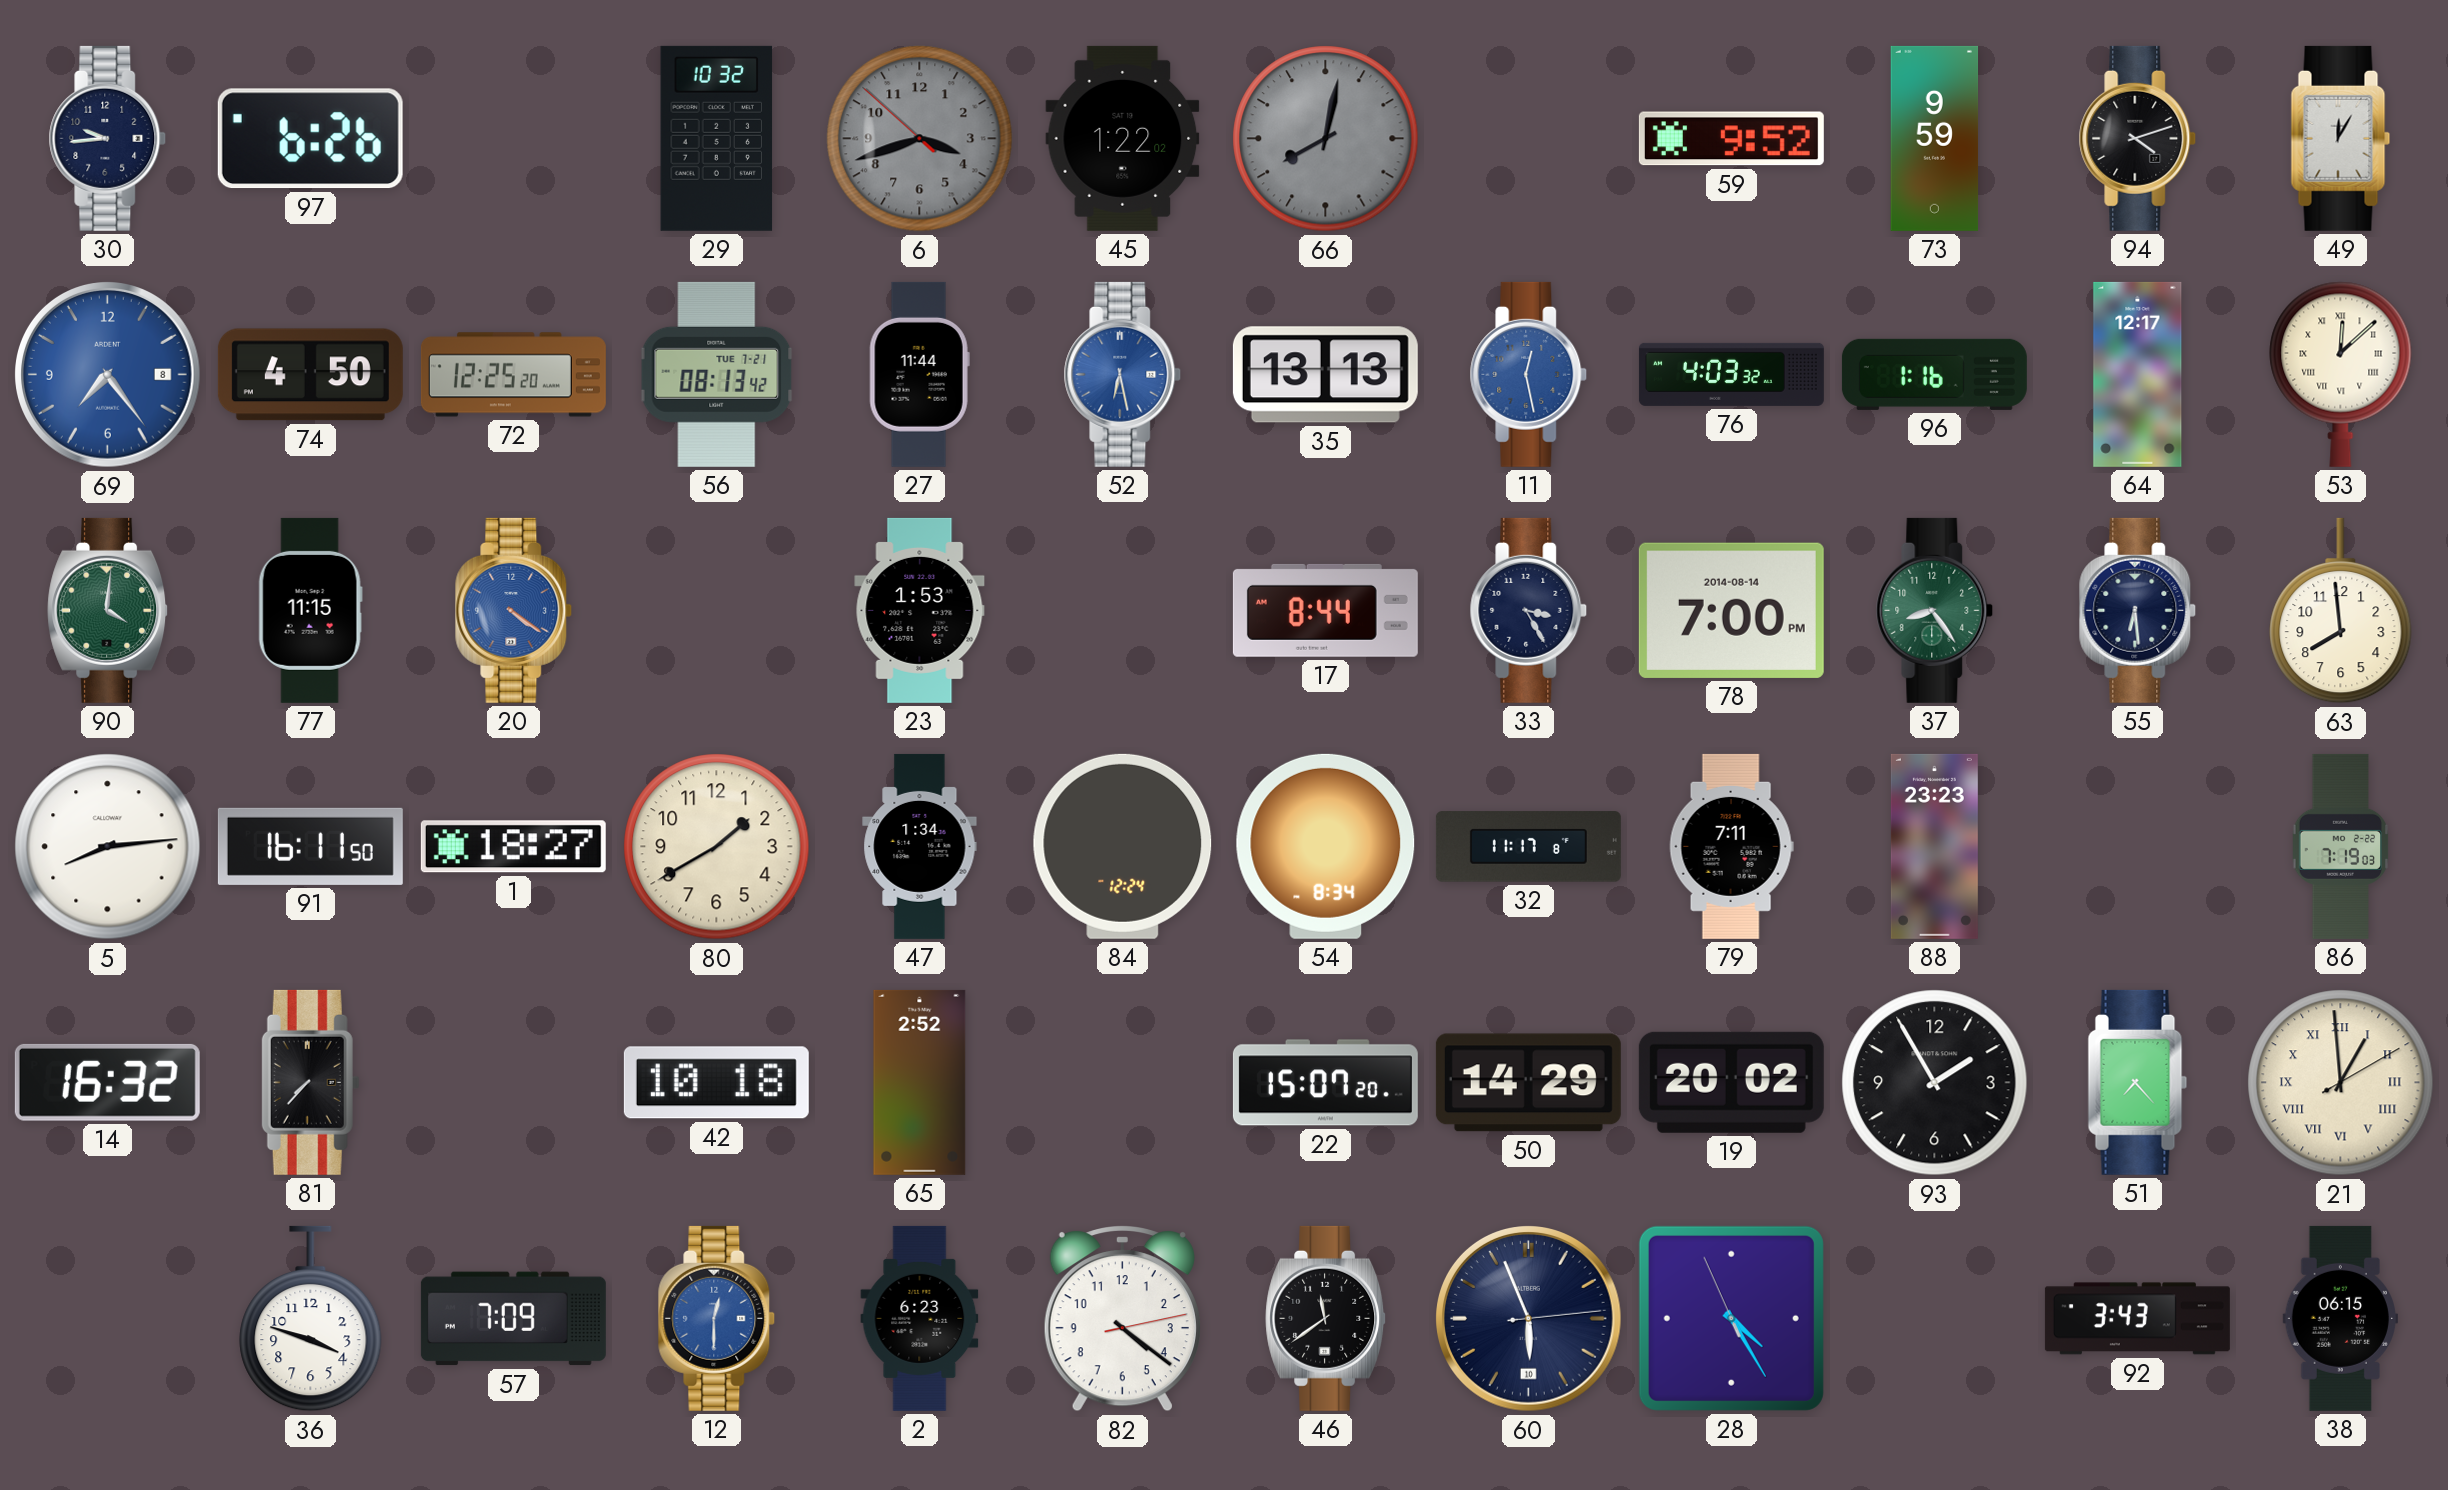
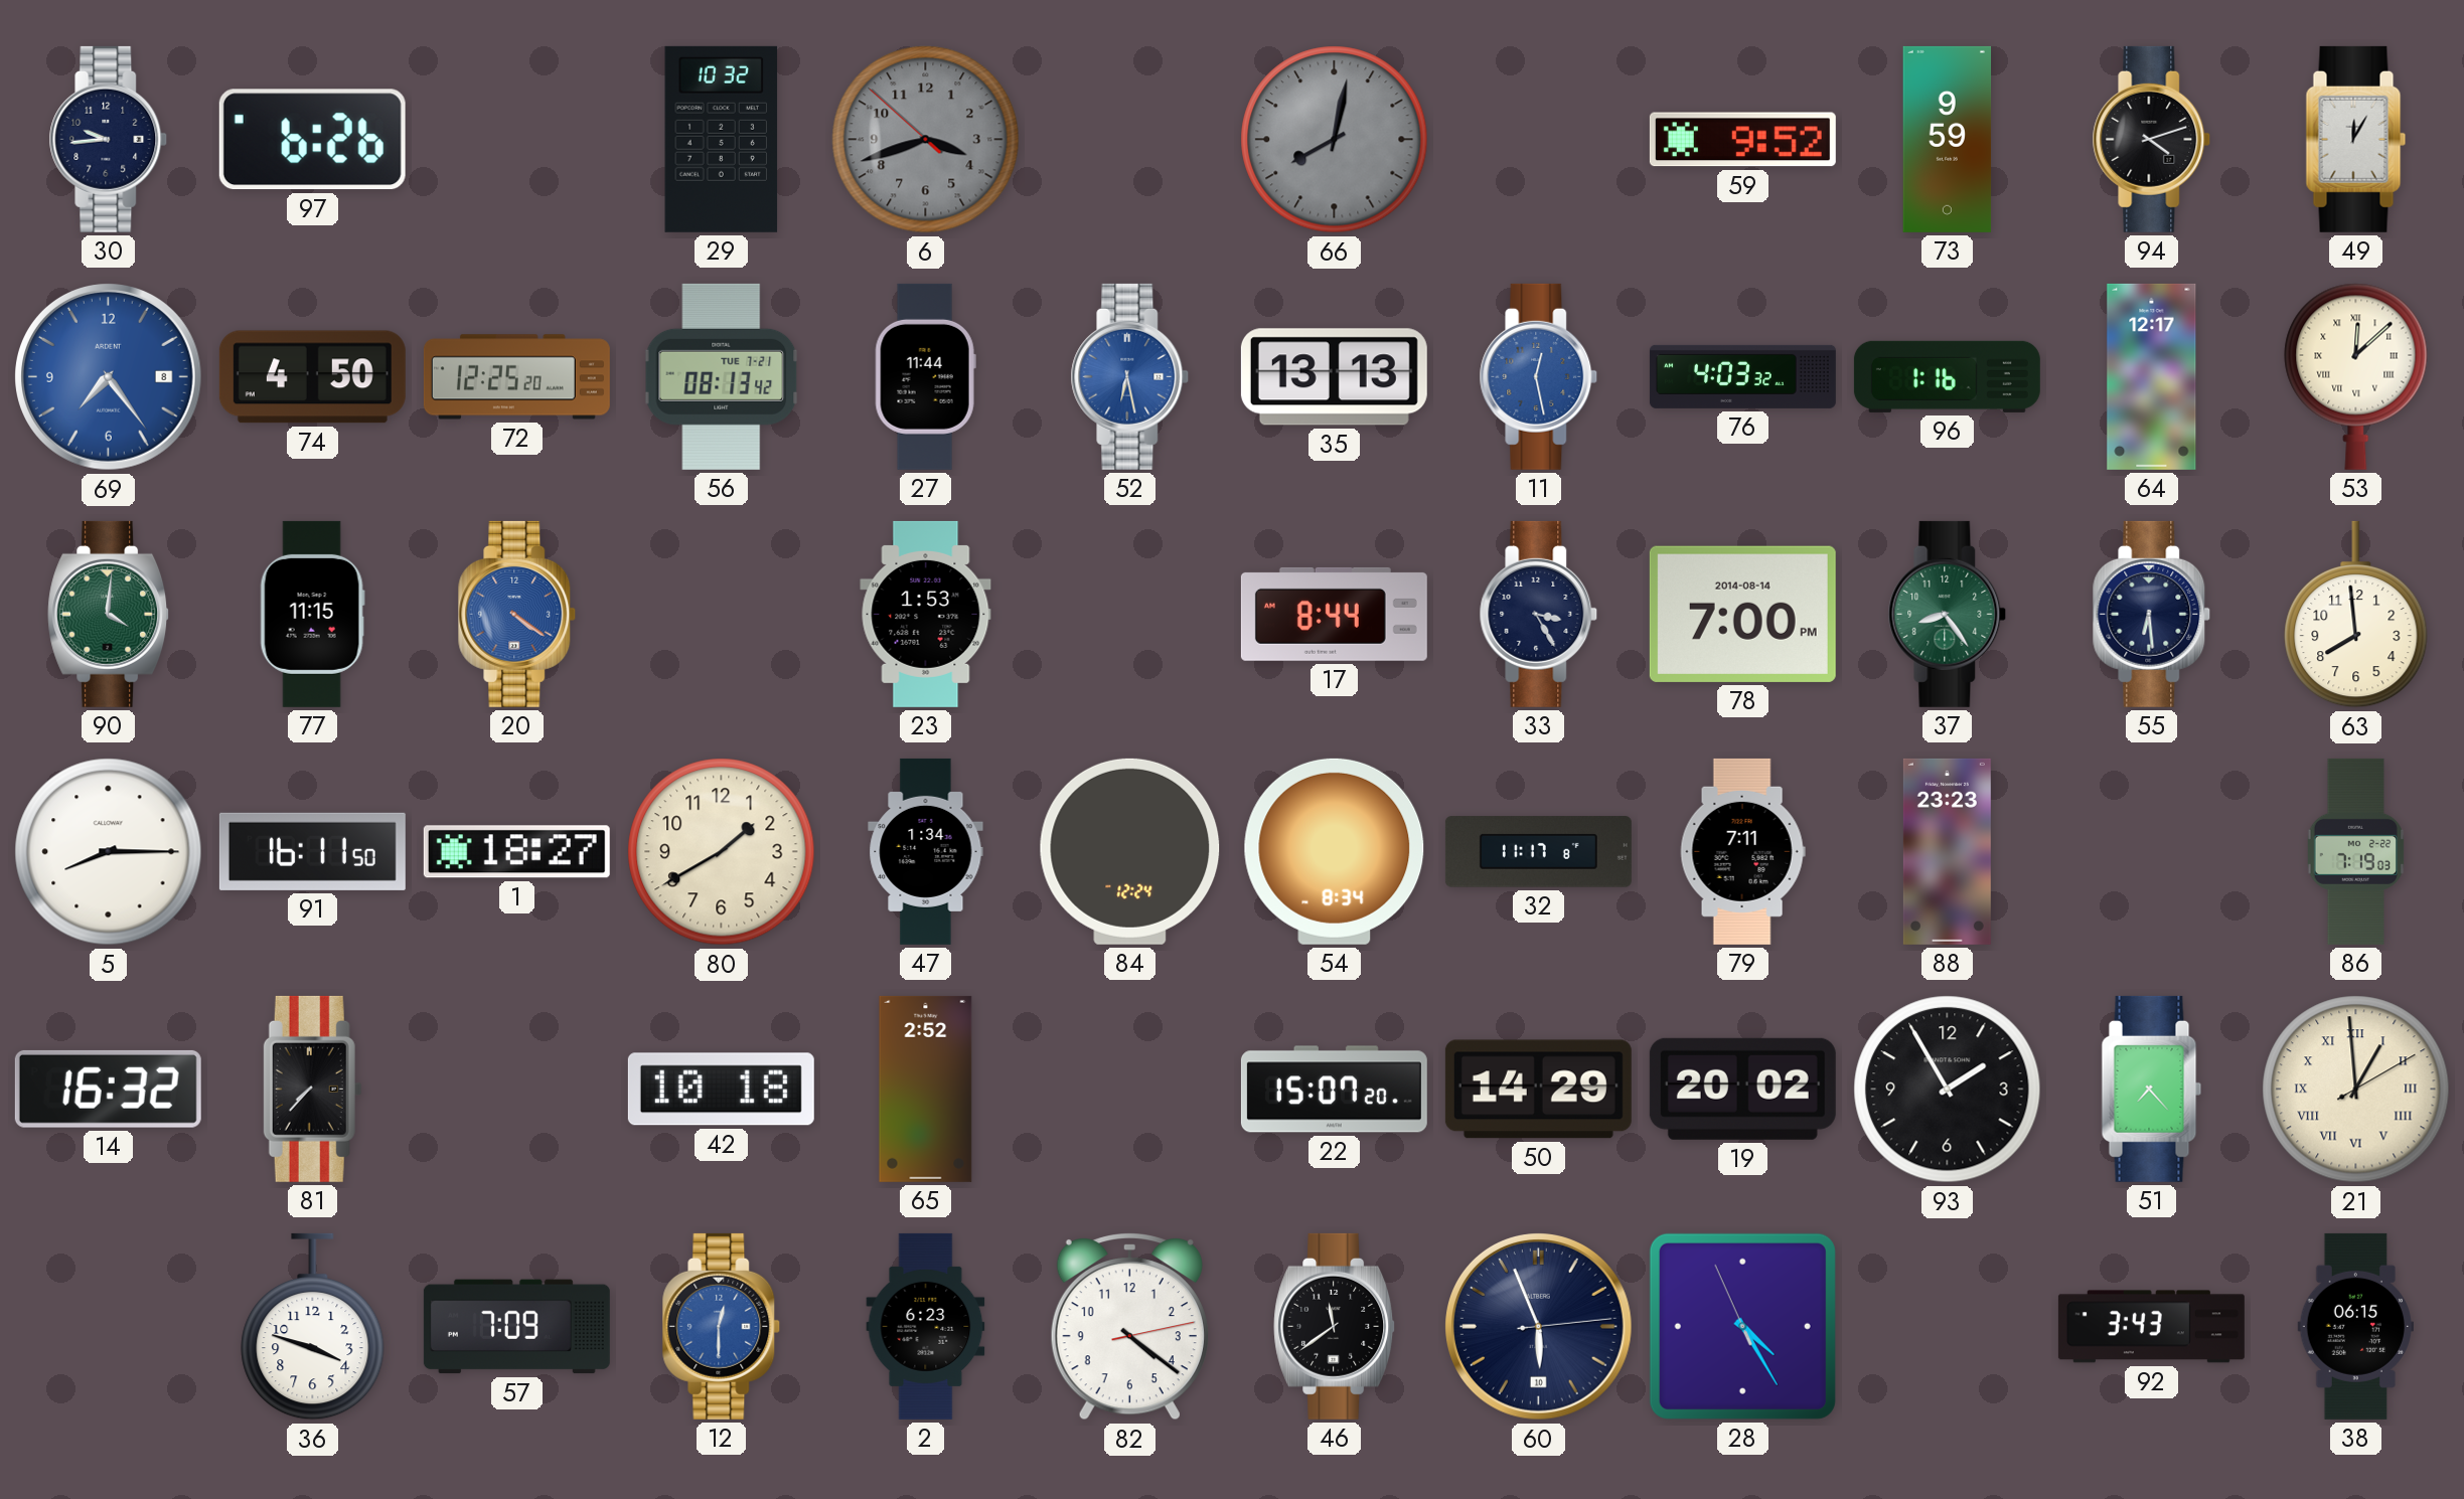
45: 1:22 -> none
5: 8:14 -> 8:15
